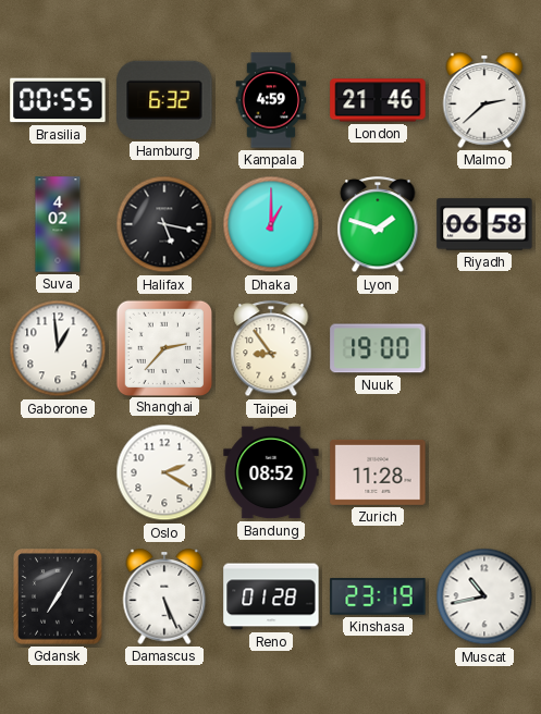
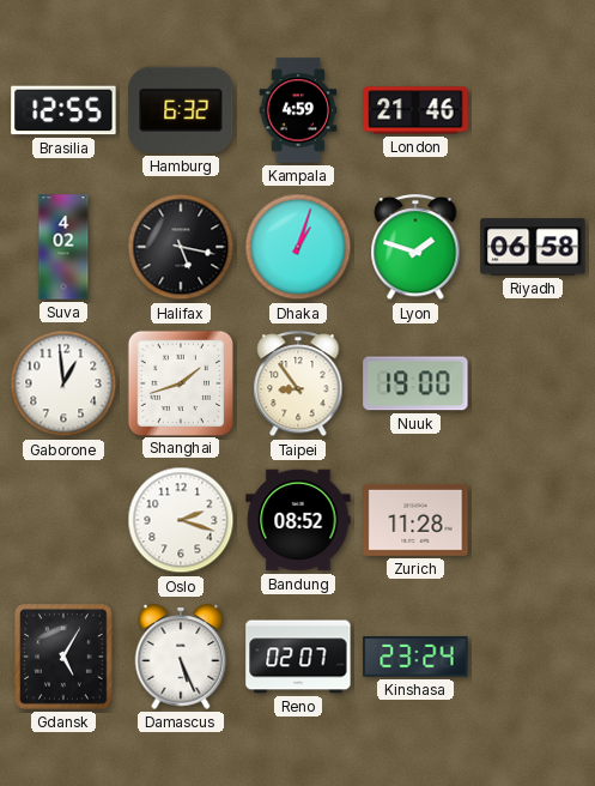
Brasilia: 00:55 -> 12:55
Malmo: 2:38 -> none
Dhaka: 1:00 -> 1:03
Shanghai: 2:37 -> 1:42
Oslo: 2:20 -> 2:18
Gdansk: 7:05 -> 5:05
Reno: 01:28 -> 02:07
Kinshasa: 23:19 -> 23:24
Muscat: 10:43 -> none
